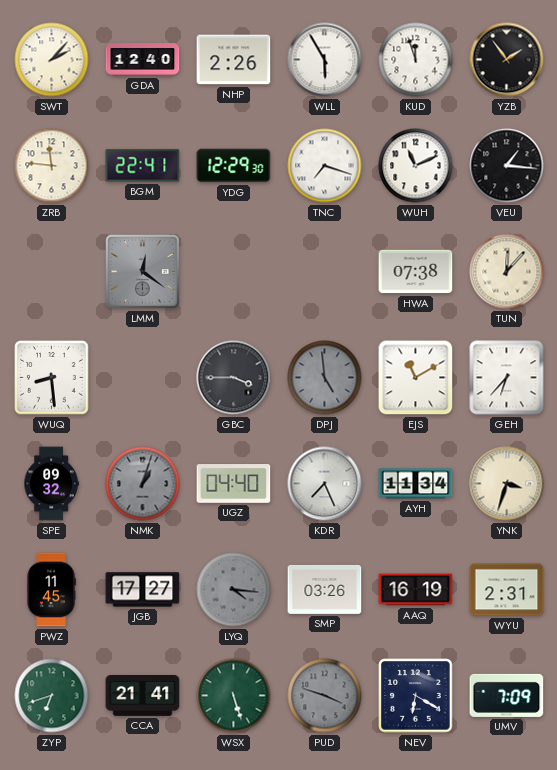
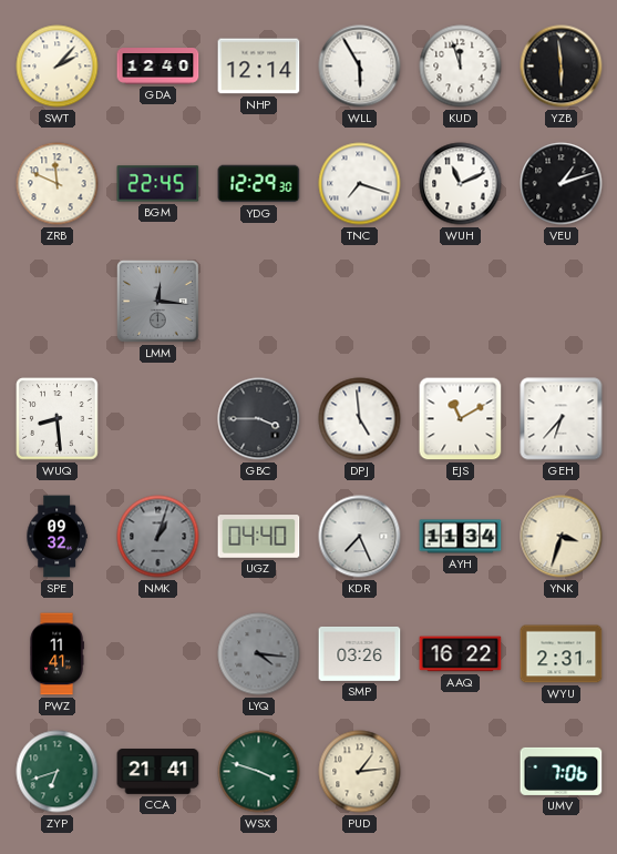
NHP: 2:26 -> 12:14
YZB: 1:54 -> 5:59
ZRB: 11:46 -> 11:49
BGM: 22:41 -> 22:45
VEU: 1:16 -> 1:12
LMM: 12:21 -> 12:16
HWA: 07:38 -> none
TUN: 12:07 -> none
DPJ dial: grey -> white
PWZ: 11:45 -> 11:41
JGB: 17:27 -> none
AAQ: 16:19 -> 16:22
WSX: 5:27 -> 3:48
PUD: 3:48 -> 1:14
PUD dial: grey -> cream
NEV: 6:20 -> none
UMV: 7:09 -> 7:06
